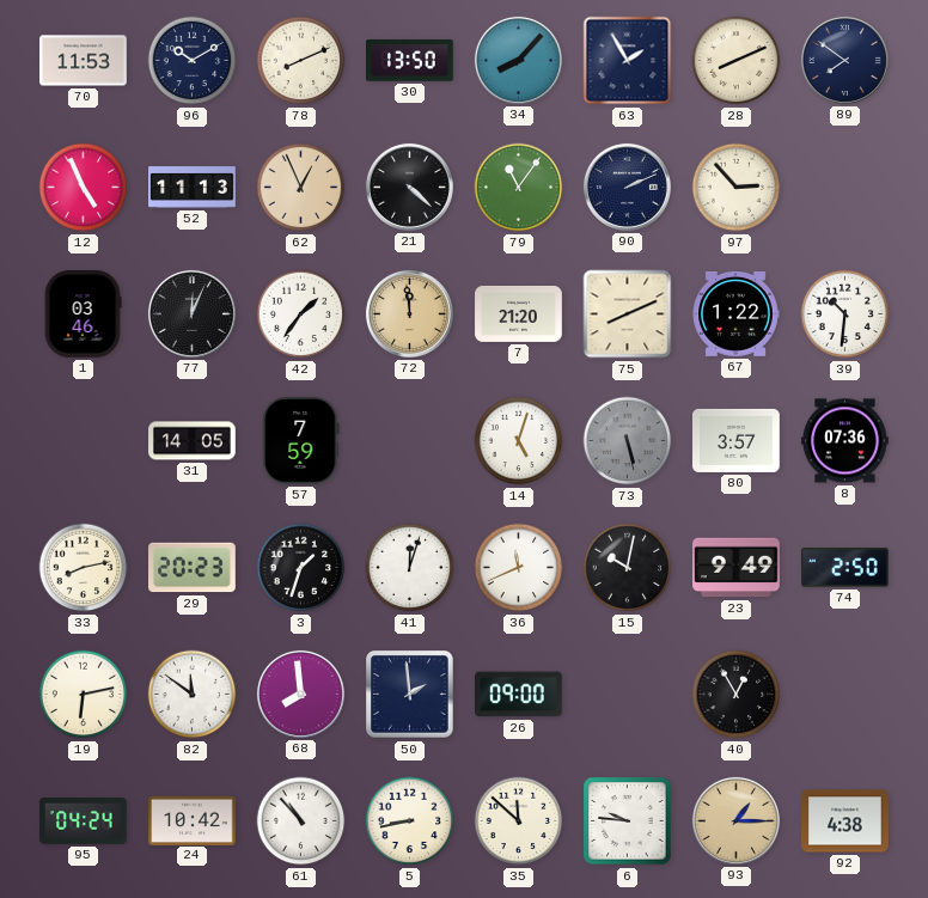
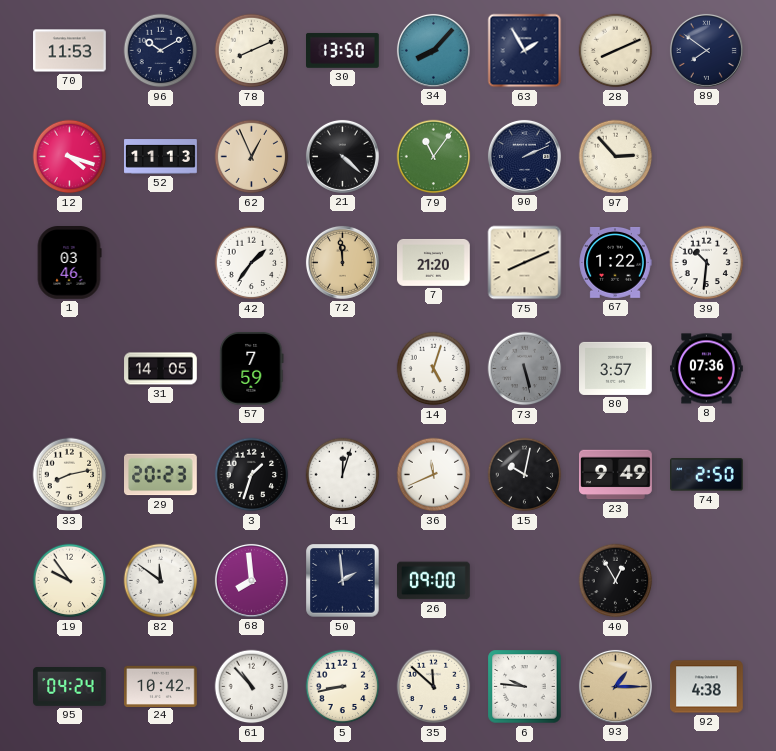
12: 4:56 -> 4:18
77: 12:04 -> none
19: 6:13 -> 9:54
